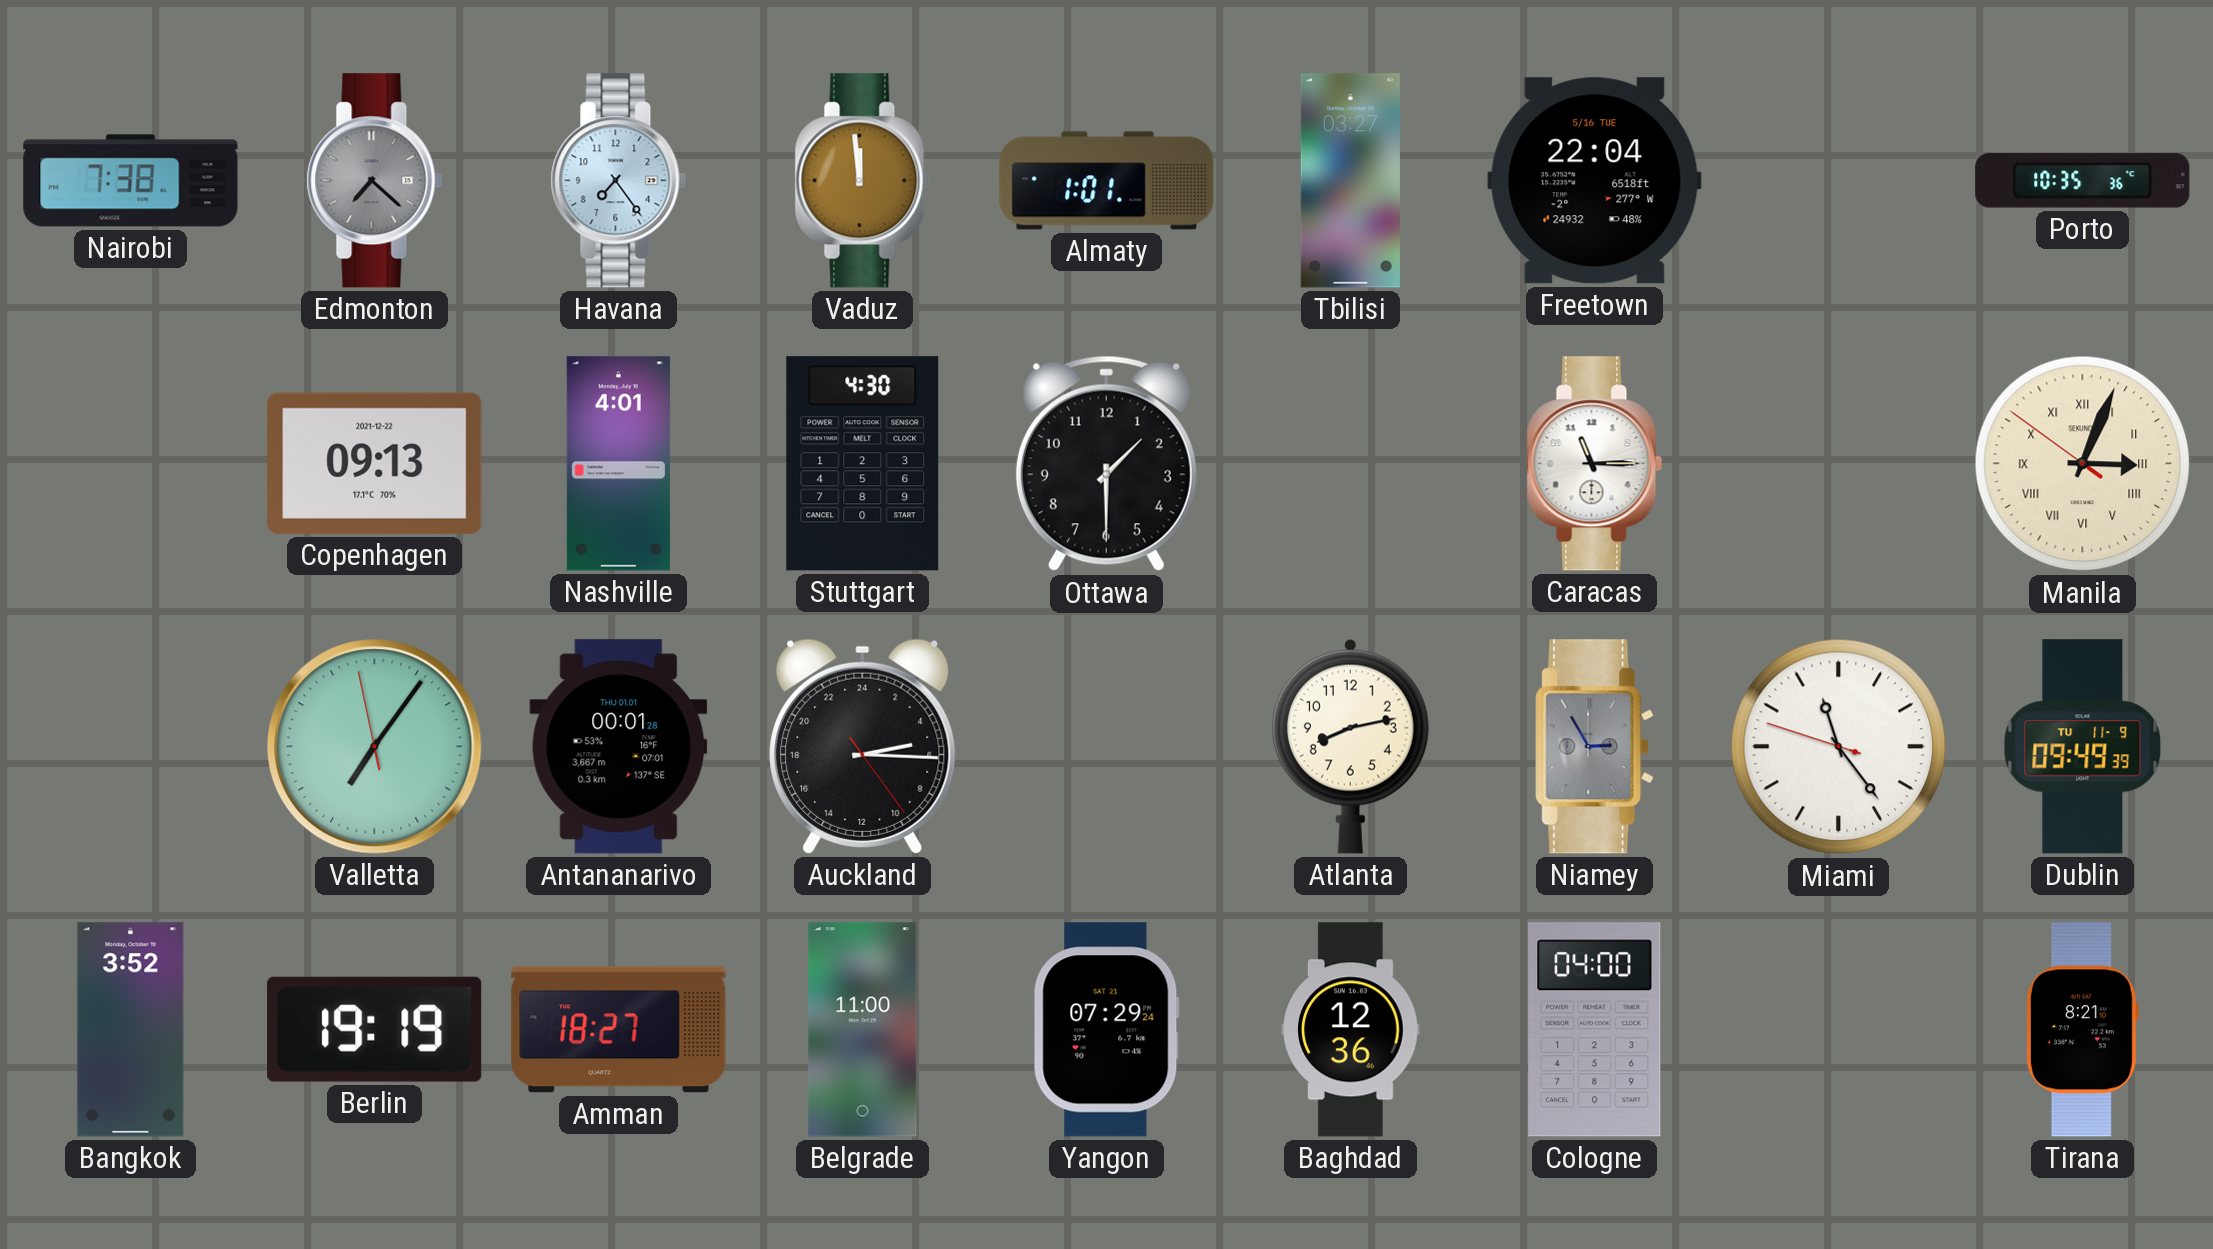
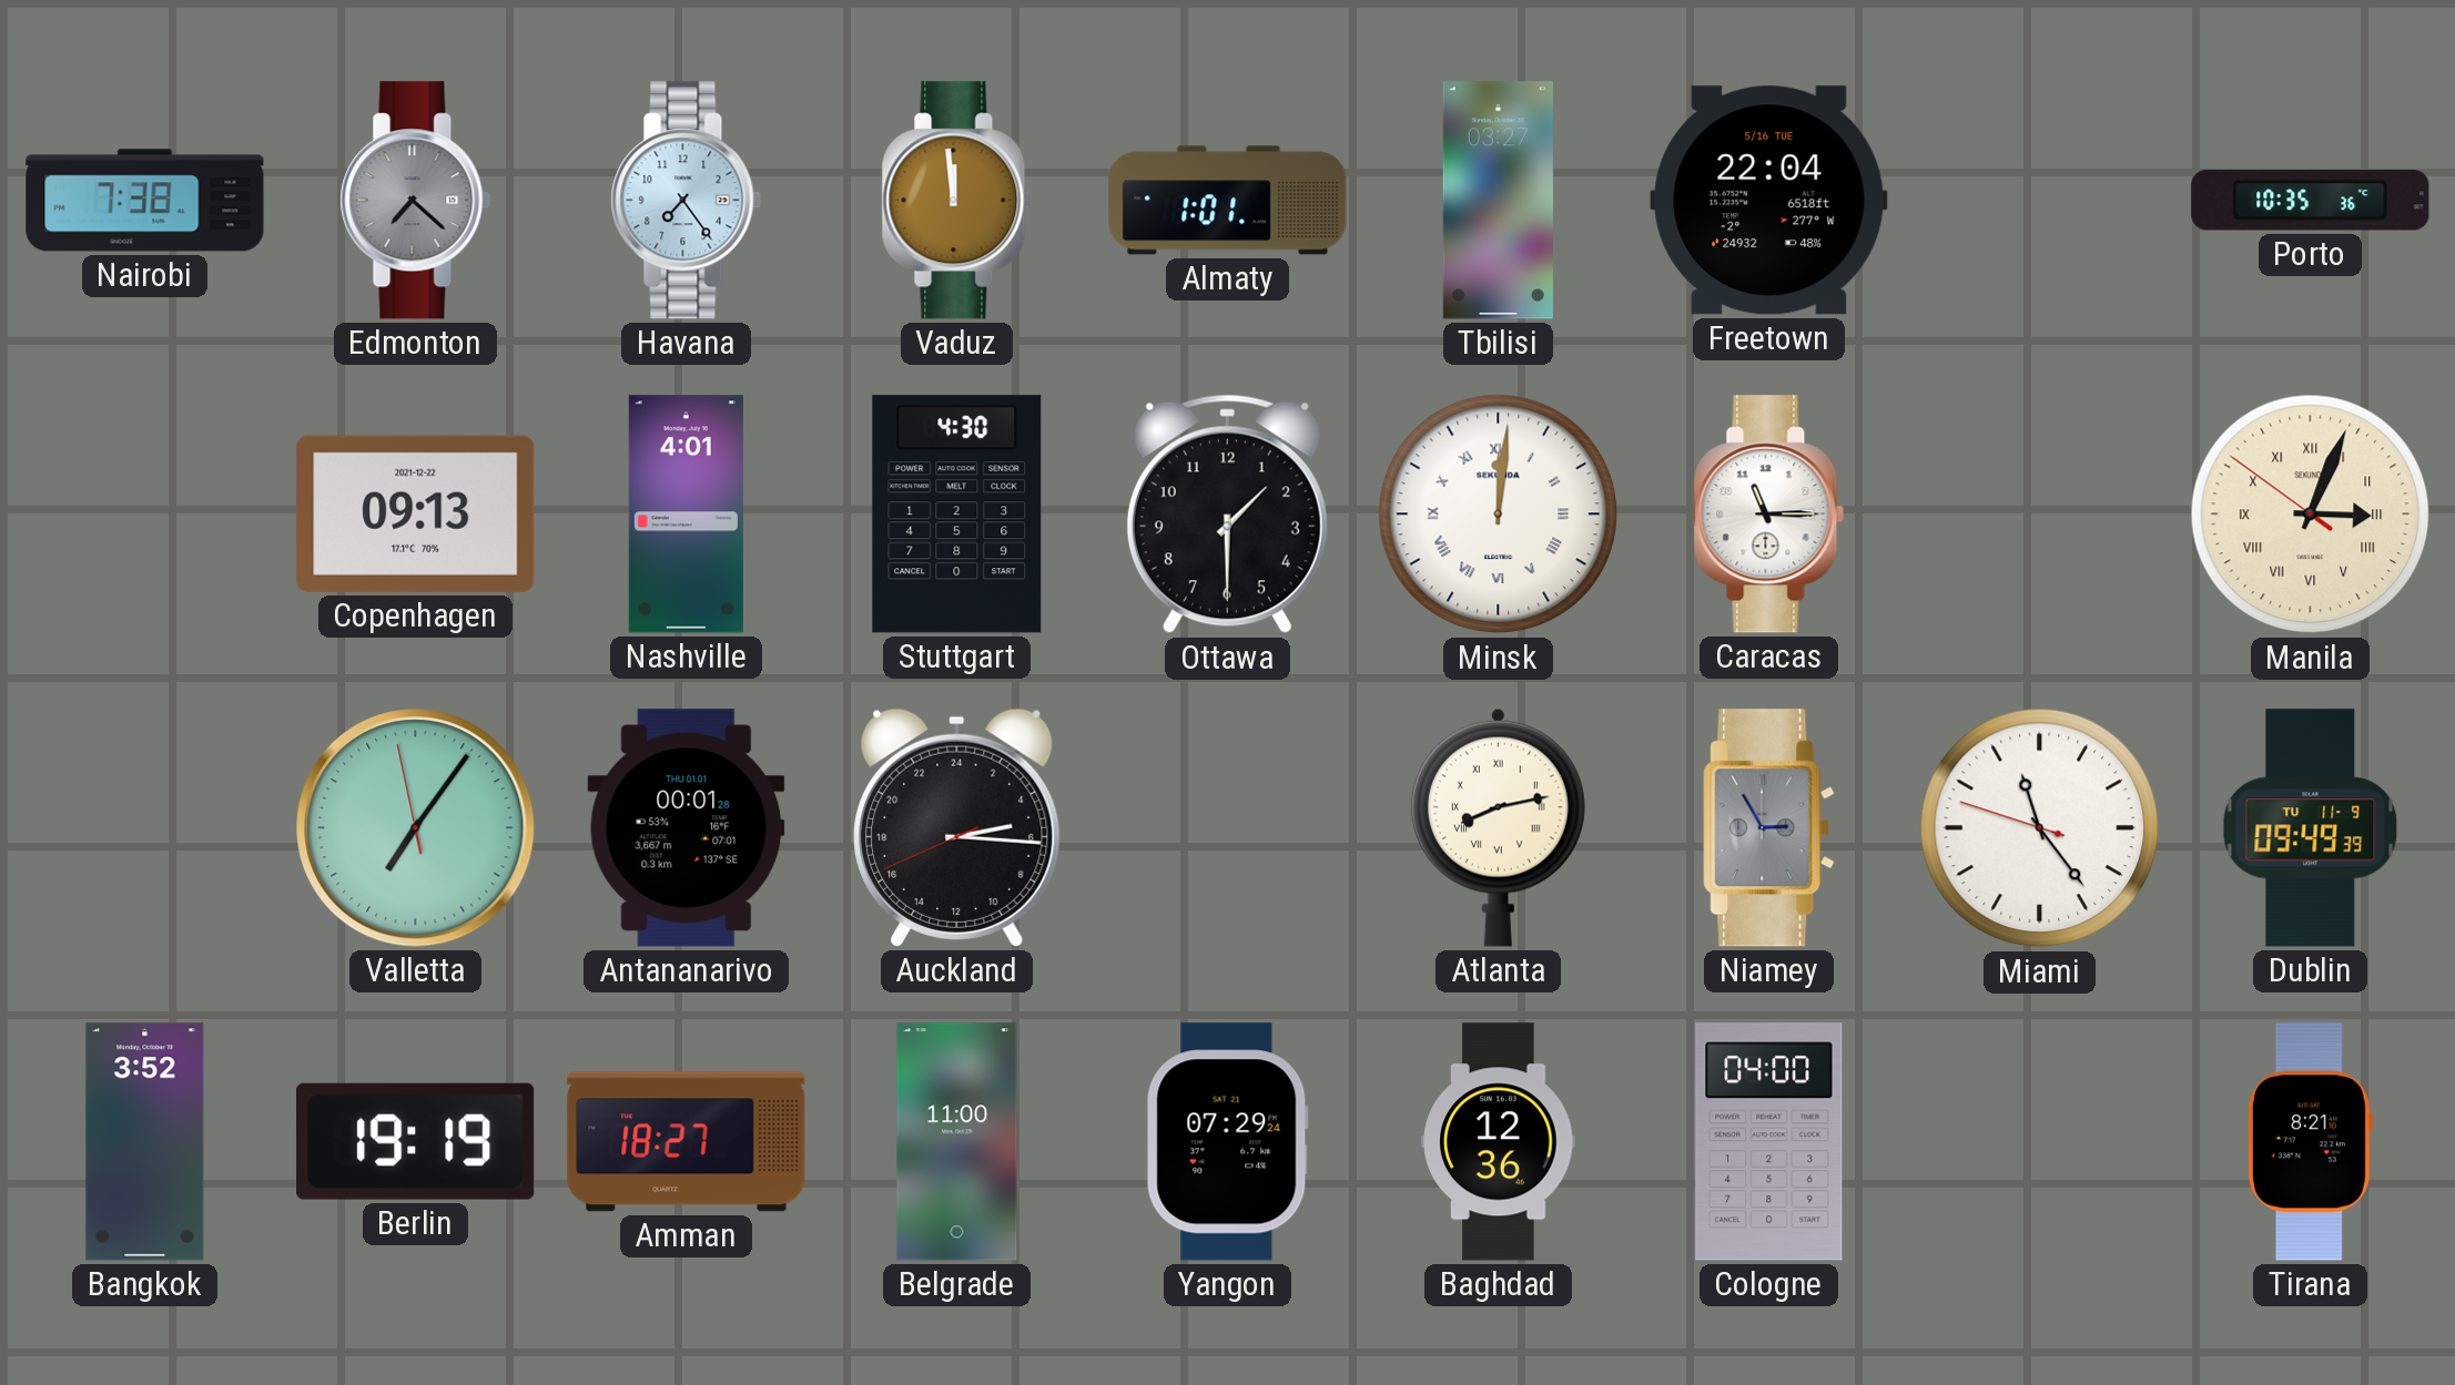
Minsk: none -> 12:01
Auckland: 5:15:24 -> 5:15:41
Atlanta numerals: Arabic -> Roman
